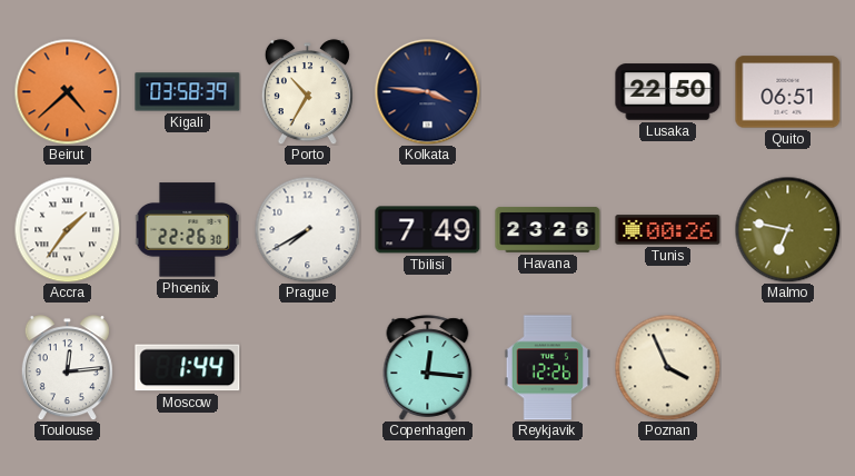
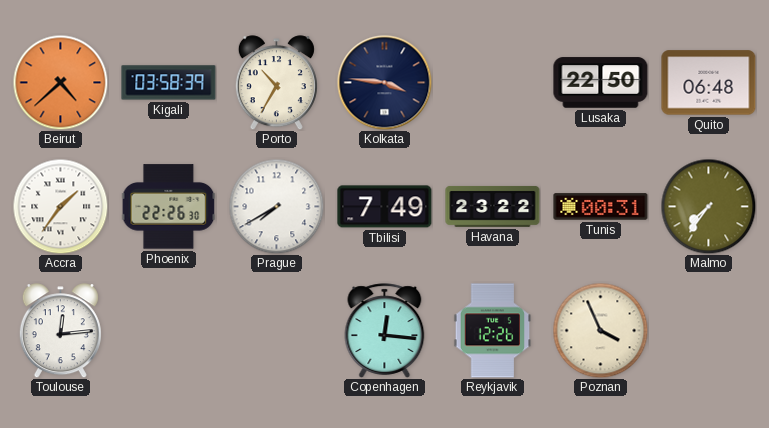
Quito: 06:51 -> 06:48
Havana: 23:26 -> 23:22
Tunis: 00:26 -> 00:31
Malmo: 6:47 -> 7:36
Moscow: 1:44 -> none
